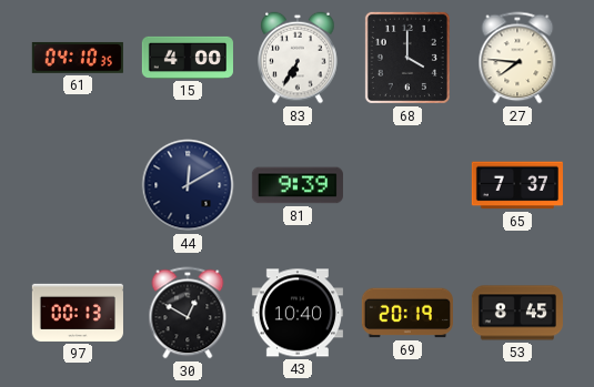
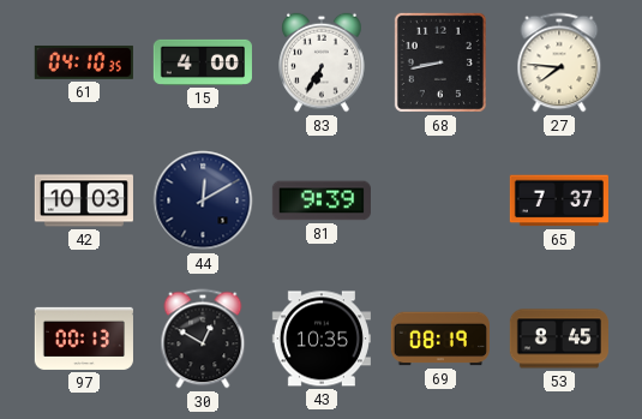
68: 4:00 -> 8:43
42: none -> 10:03
43: 10:40 -> 10:35
69: 20:19 -> 08:19
